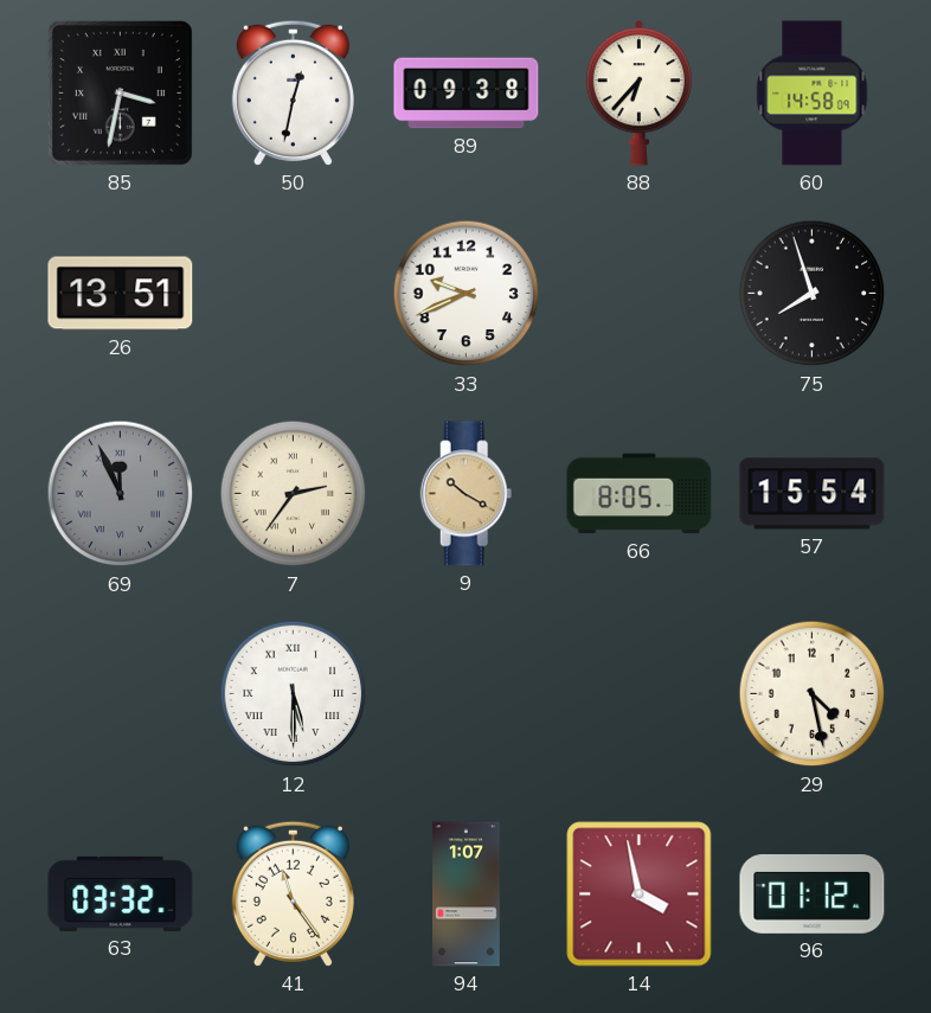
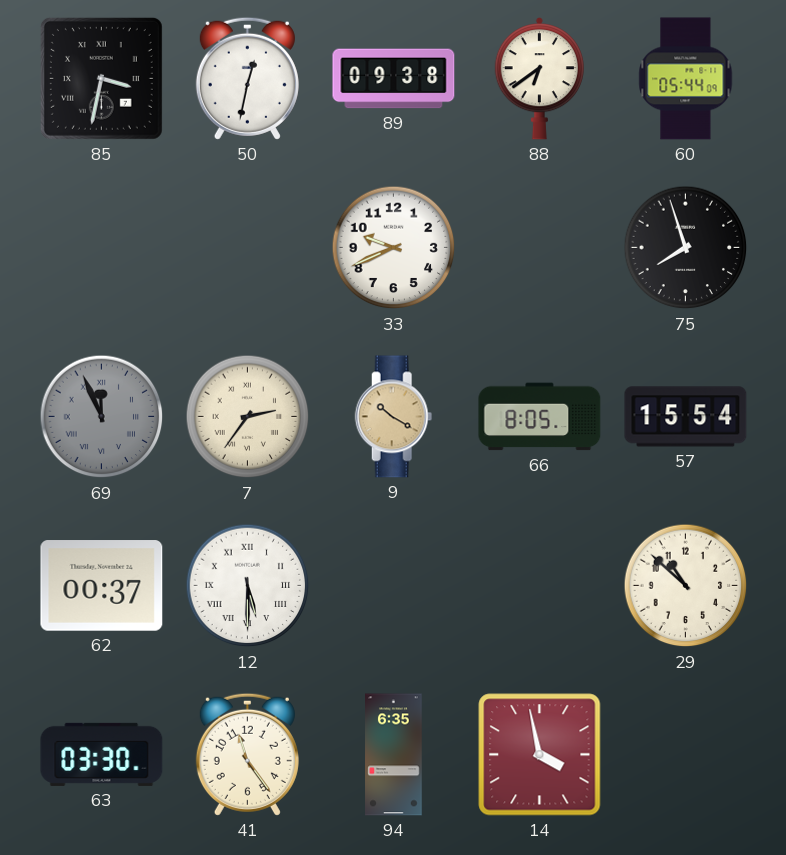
88: 6:37 -> 6:39
60: 14:58 -> 05:44
26: 13:51 -> none
62: none -> 00:37
29: 4:28 -> 10:52
63: 03:32 -> 03:30
94: 1:07 -> 6:35
96: 01:12 -> none
